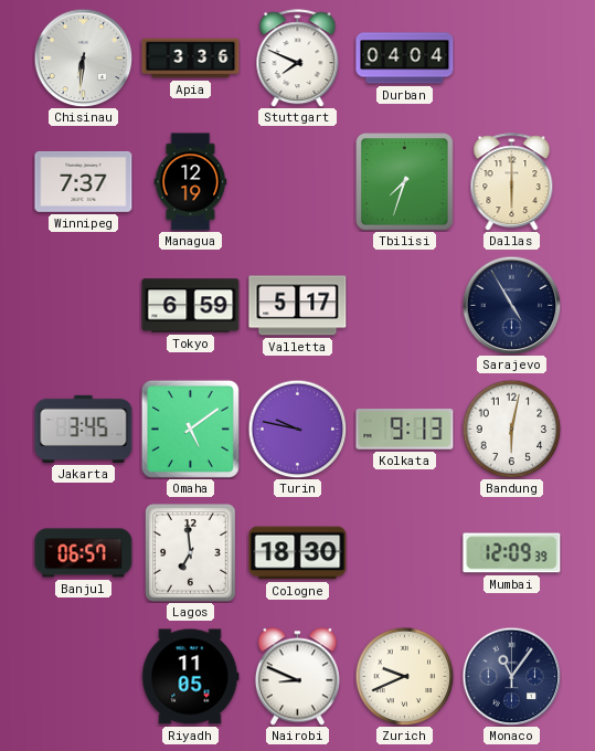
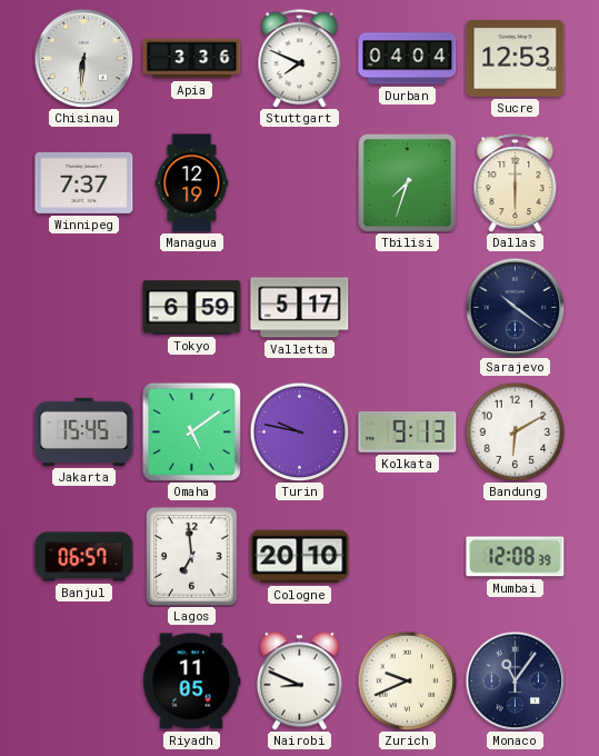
Sucre: none -> 12:53
Sarajevo: 4:55 -> 10:21
Jakarta: 3:45 -> 15:45
Bandung: 6:02 -> 6:10
Cologne: 18:30 -> 20:10
Mumbai: 12:09 -> 12:08
